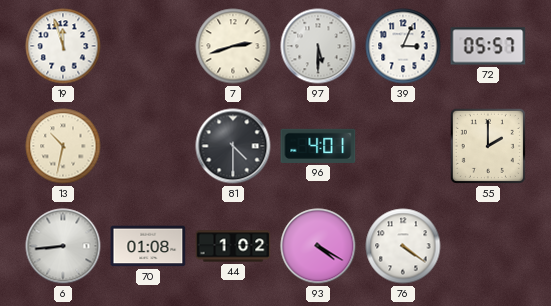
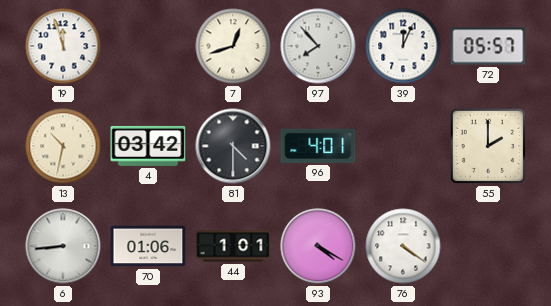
7: 2:42 -> 12:42
97: 5:30 -> 7:53
39: 3:04 -> 12:04
4: none -> 03:42
70: 01:08 -> 01:06
44: 1:02 -> 1:01
